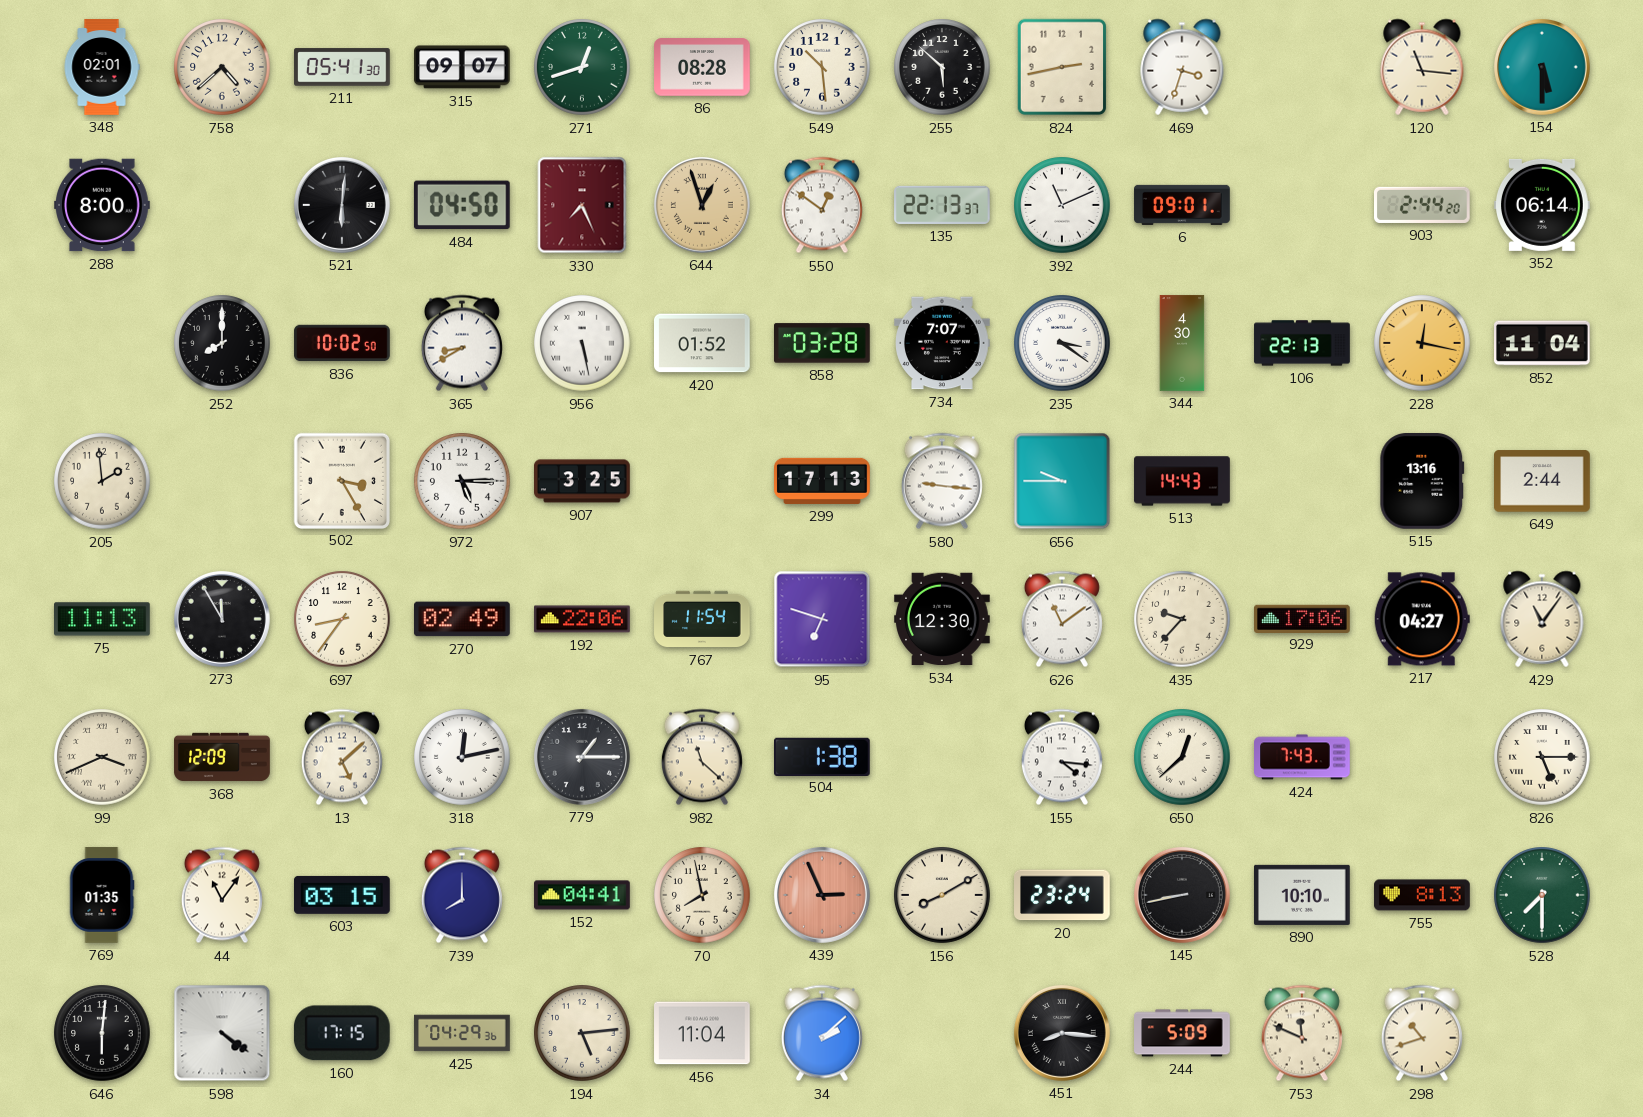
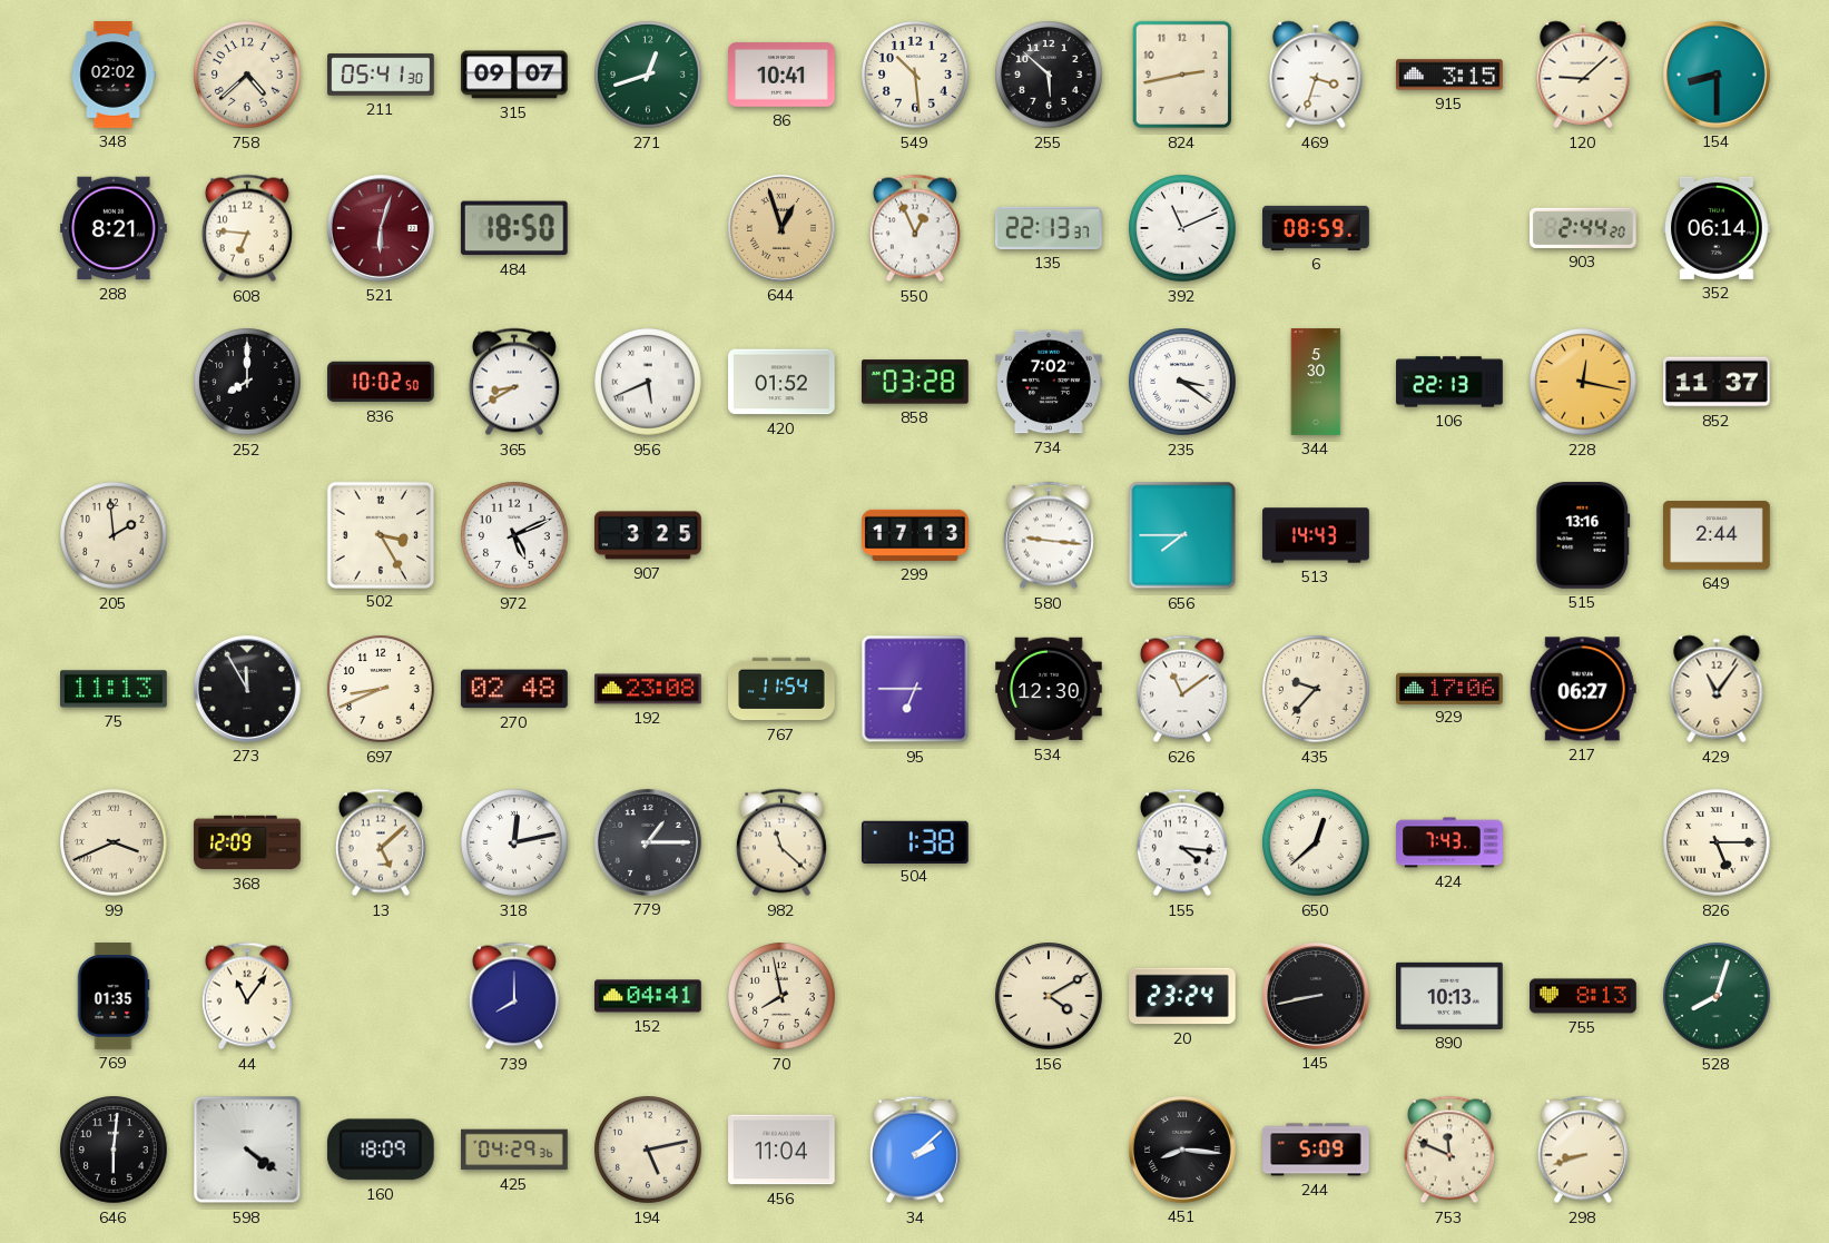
348: 02:01 -> 02:02
86: 08:28 -> 10:41
915: none -> 3:15
120: 11:16 -> 9:08
154: 5:30 -> 8:30
288: 8:00 -> 8:21
608: none -> 6:46
521: 6:01 -> 6:03
521 dial: black -> burgundy
484: 04:50 -> 18:50
330: 7:26 -> none
550: 12:51 -> 12:56
6: 09:01 -> 08:59
956: 5:28 -> 5:41
734: 7:07 -> 7:02
344: 4:30 -> 5:30
852: 11:04 -> 11:37
972: 5:15 -> 5:11
656: 9:45 -> 7:45
697: 8:36 -> 8:41
270: 02:49 -> 02:48
192: 22:06 -> 23:08
95: 6:48 -> 6:45
217: 04:27 -> 06:27
603: 03:15 -> none
439: 2:56 -> none
156: 8:10 -> 4:10
890: 10:10 -> 10:13
528: 7:30 -> 8:03
160: 17:15 -> 18:09
194: 5:14 -> 5:13
298: 10:42 -> 8:42
